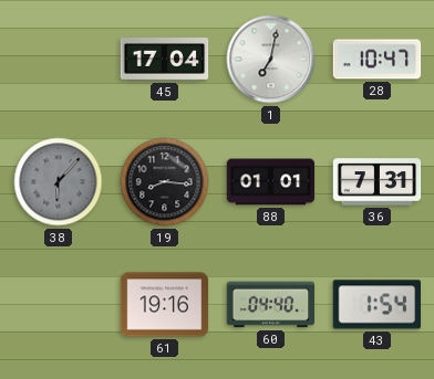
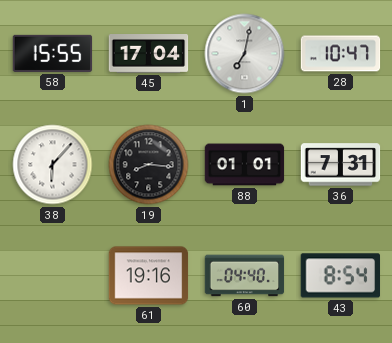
58: none -> 15:55
38 dial: grey -> white
43: 1:54 -> 8:54
